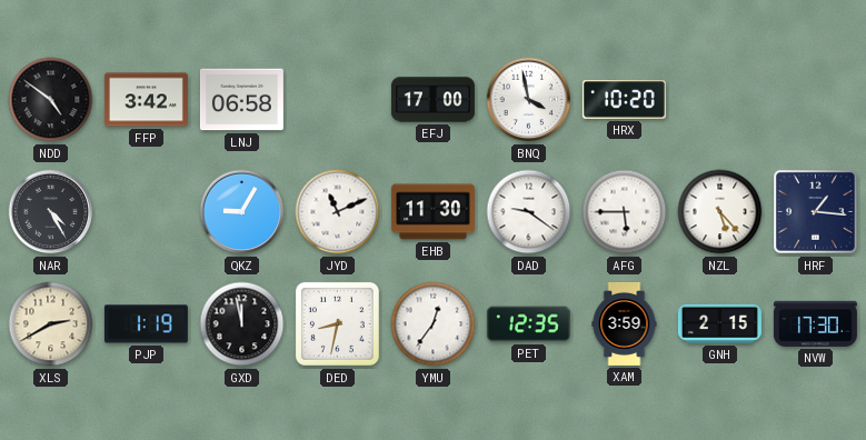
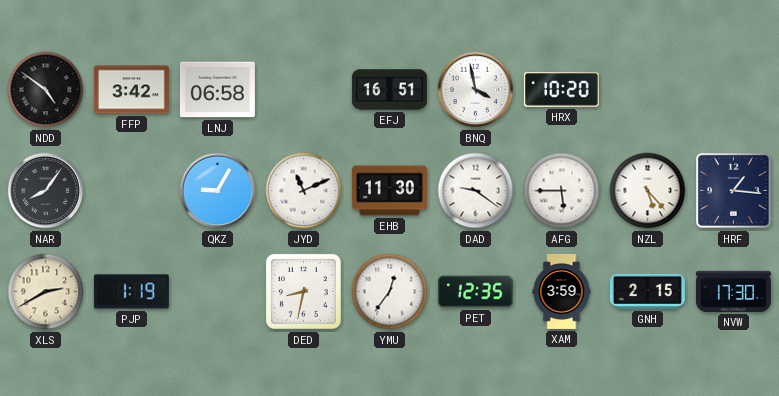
EFJ: 17:00 -> 16:51
NAR: 4:25 -> 8:06
GXD: 11:58 -> none
